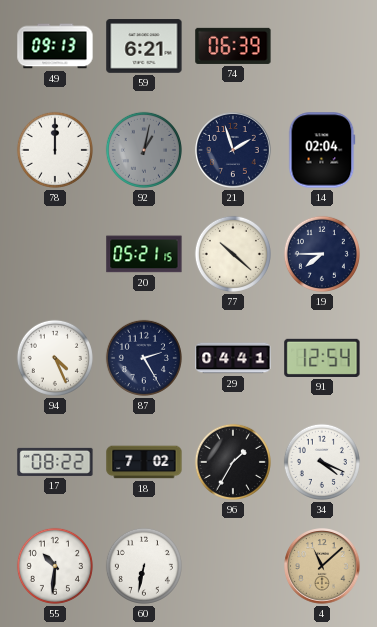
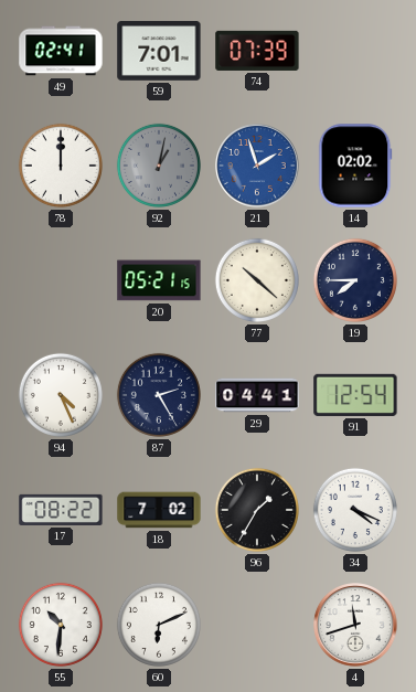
49: 09:13 -> 02:41
59: 6:21 -> 7:01
74: 06:39 -> 07:39
21 dial: navy -> blue
14: 02:04 -> 02:02
60: 6:32 -> 6:11
4: 11:08 -> 11:42
4 dial: champagne -> white
